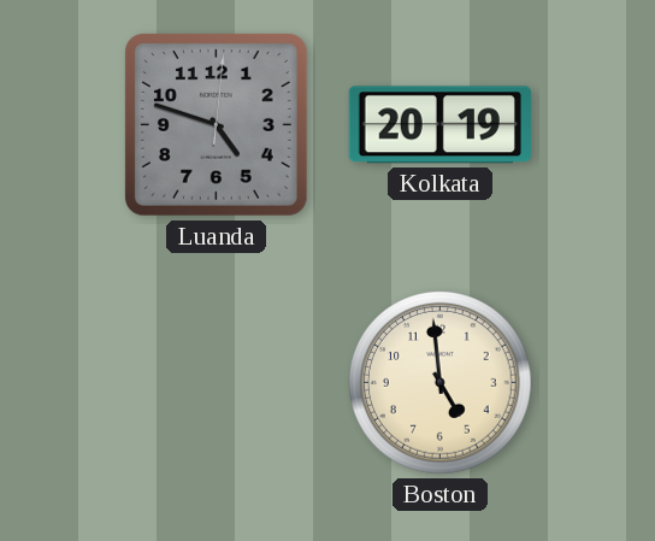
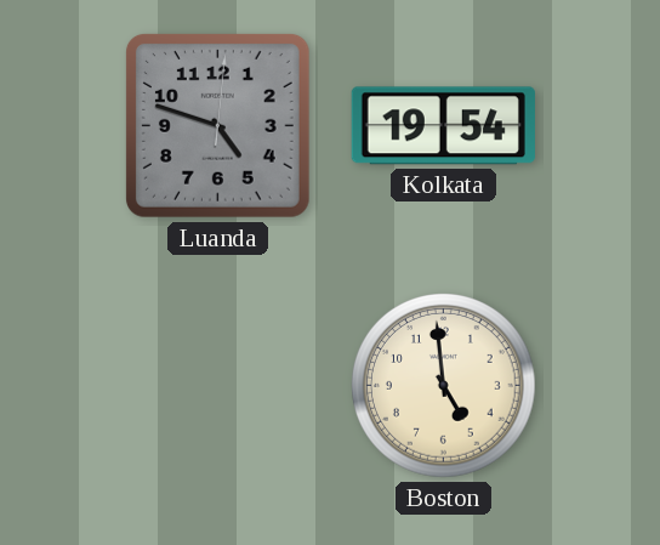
Kolkata: 20:19 -> 19:54
